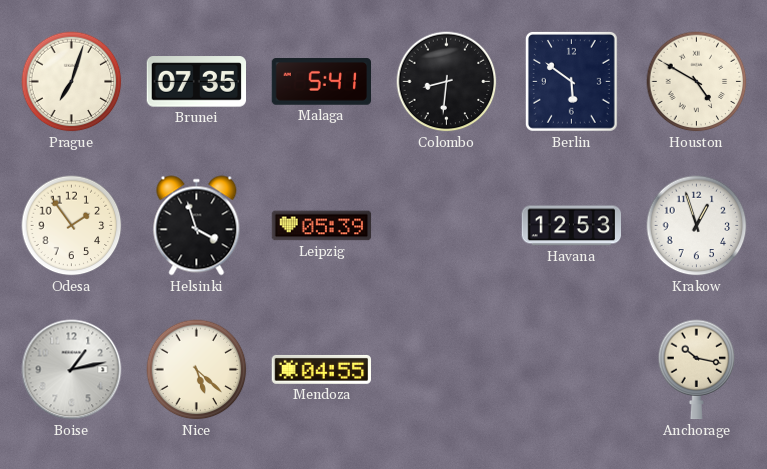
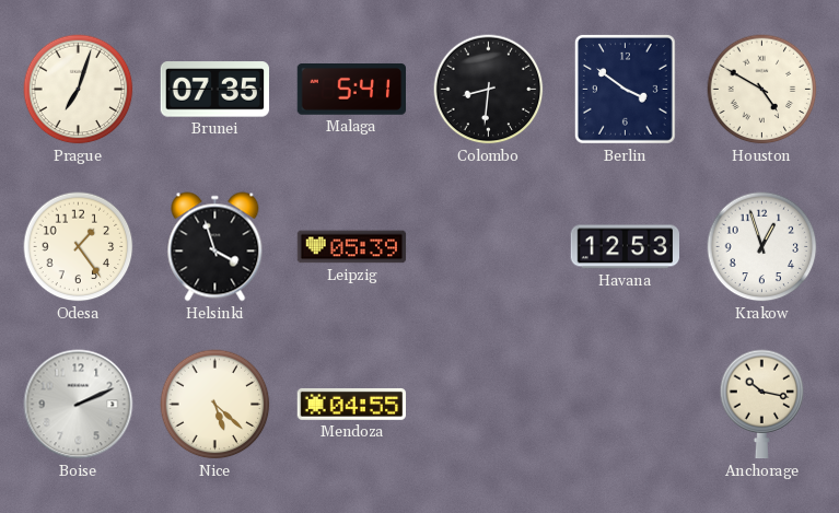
Berlin: 5:51 -> 3:51
Odesa: 1:54 -> 1:24
Boise: 1:13 -> 2:11
